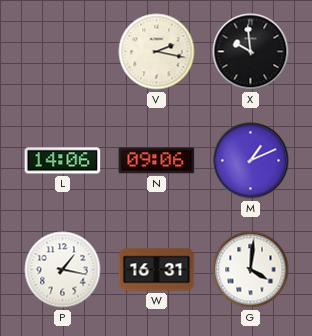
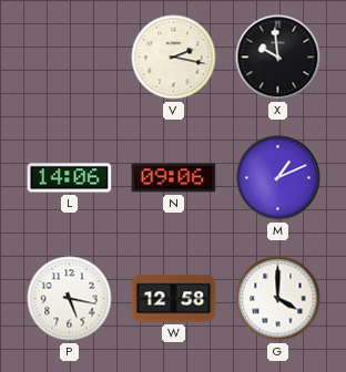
P: 1:17 -> 5:17
W: 16:31 -> 12:58
G: 4:01 -> 4:00
